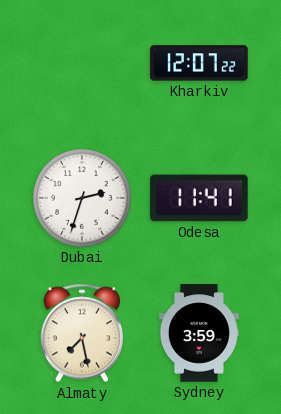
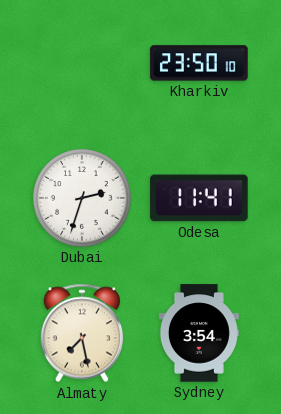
Kharkiv: 12:07 -> 23:50
Sydney: 3:59 -> 3:54
